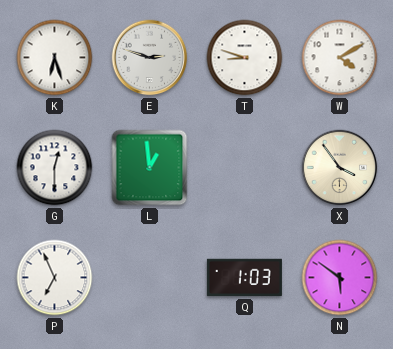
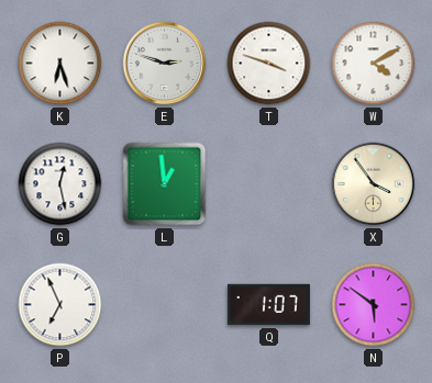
T: 8:48 -> 3:48
G: 12:30 -> 12:28
Q: 1:03 -> 1:07
